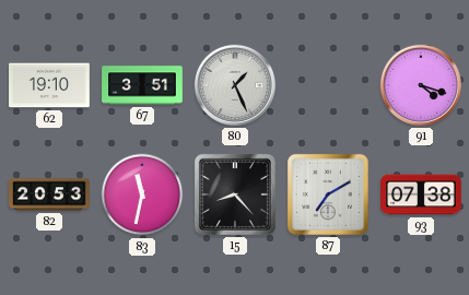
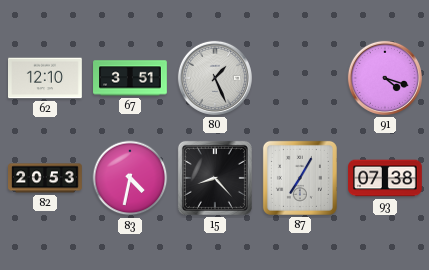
62: 19:10 -> 12:10
83: 11:32 -> 4:32
87: 7:10 -> 7:05
